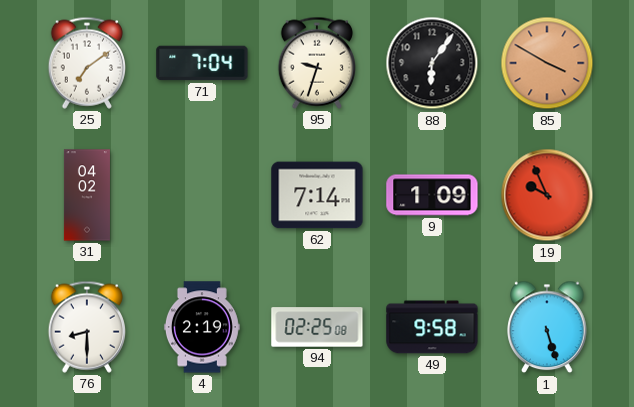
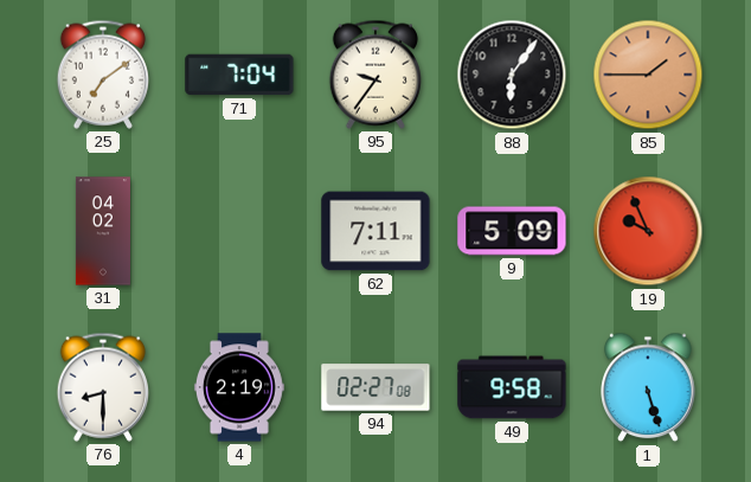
95: 9:33 -> 9:36
85: 3:50 -> 1:45
62: 7:14 -> 7:11
9: 1:09 -> 5:09
94: 02:25 -> 02:27
